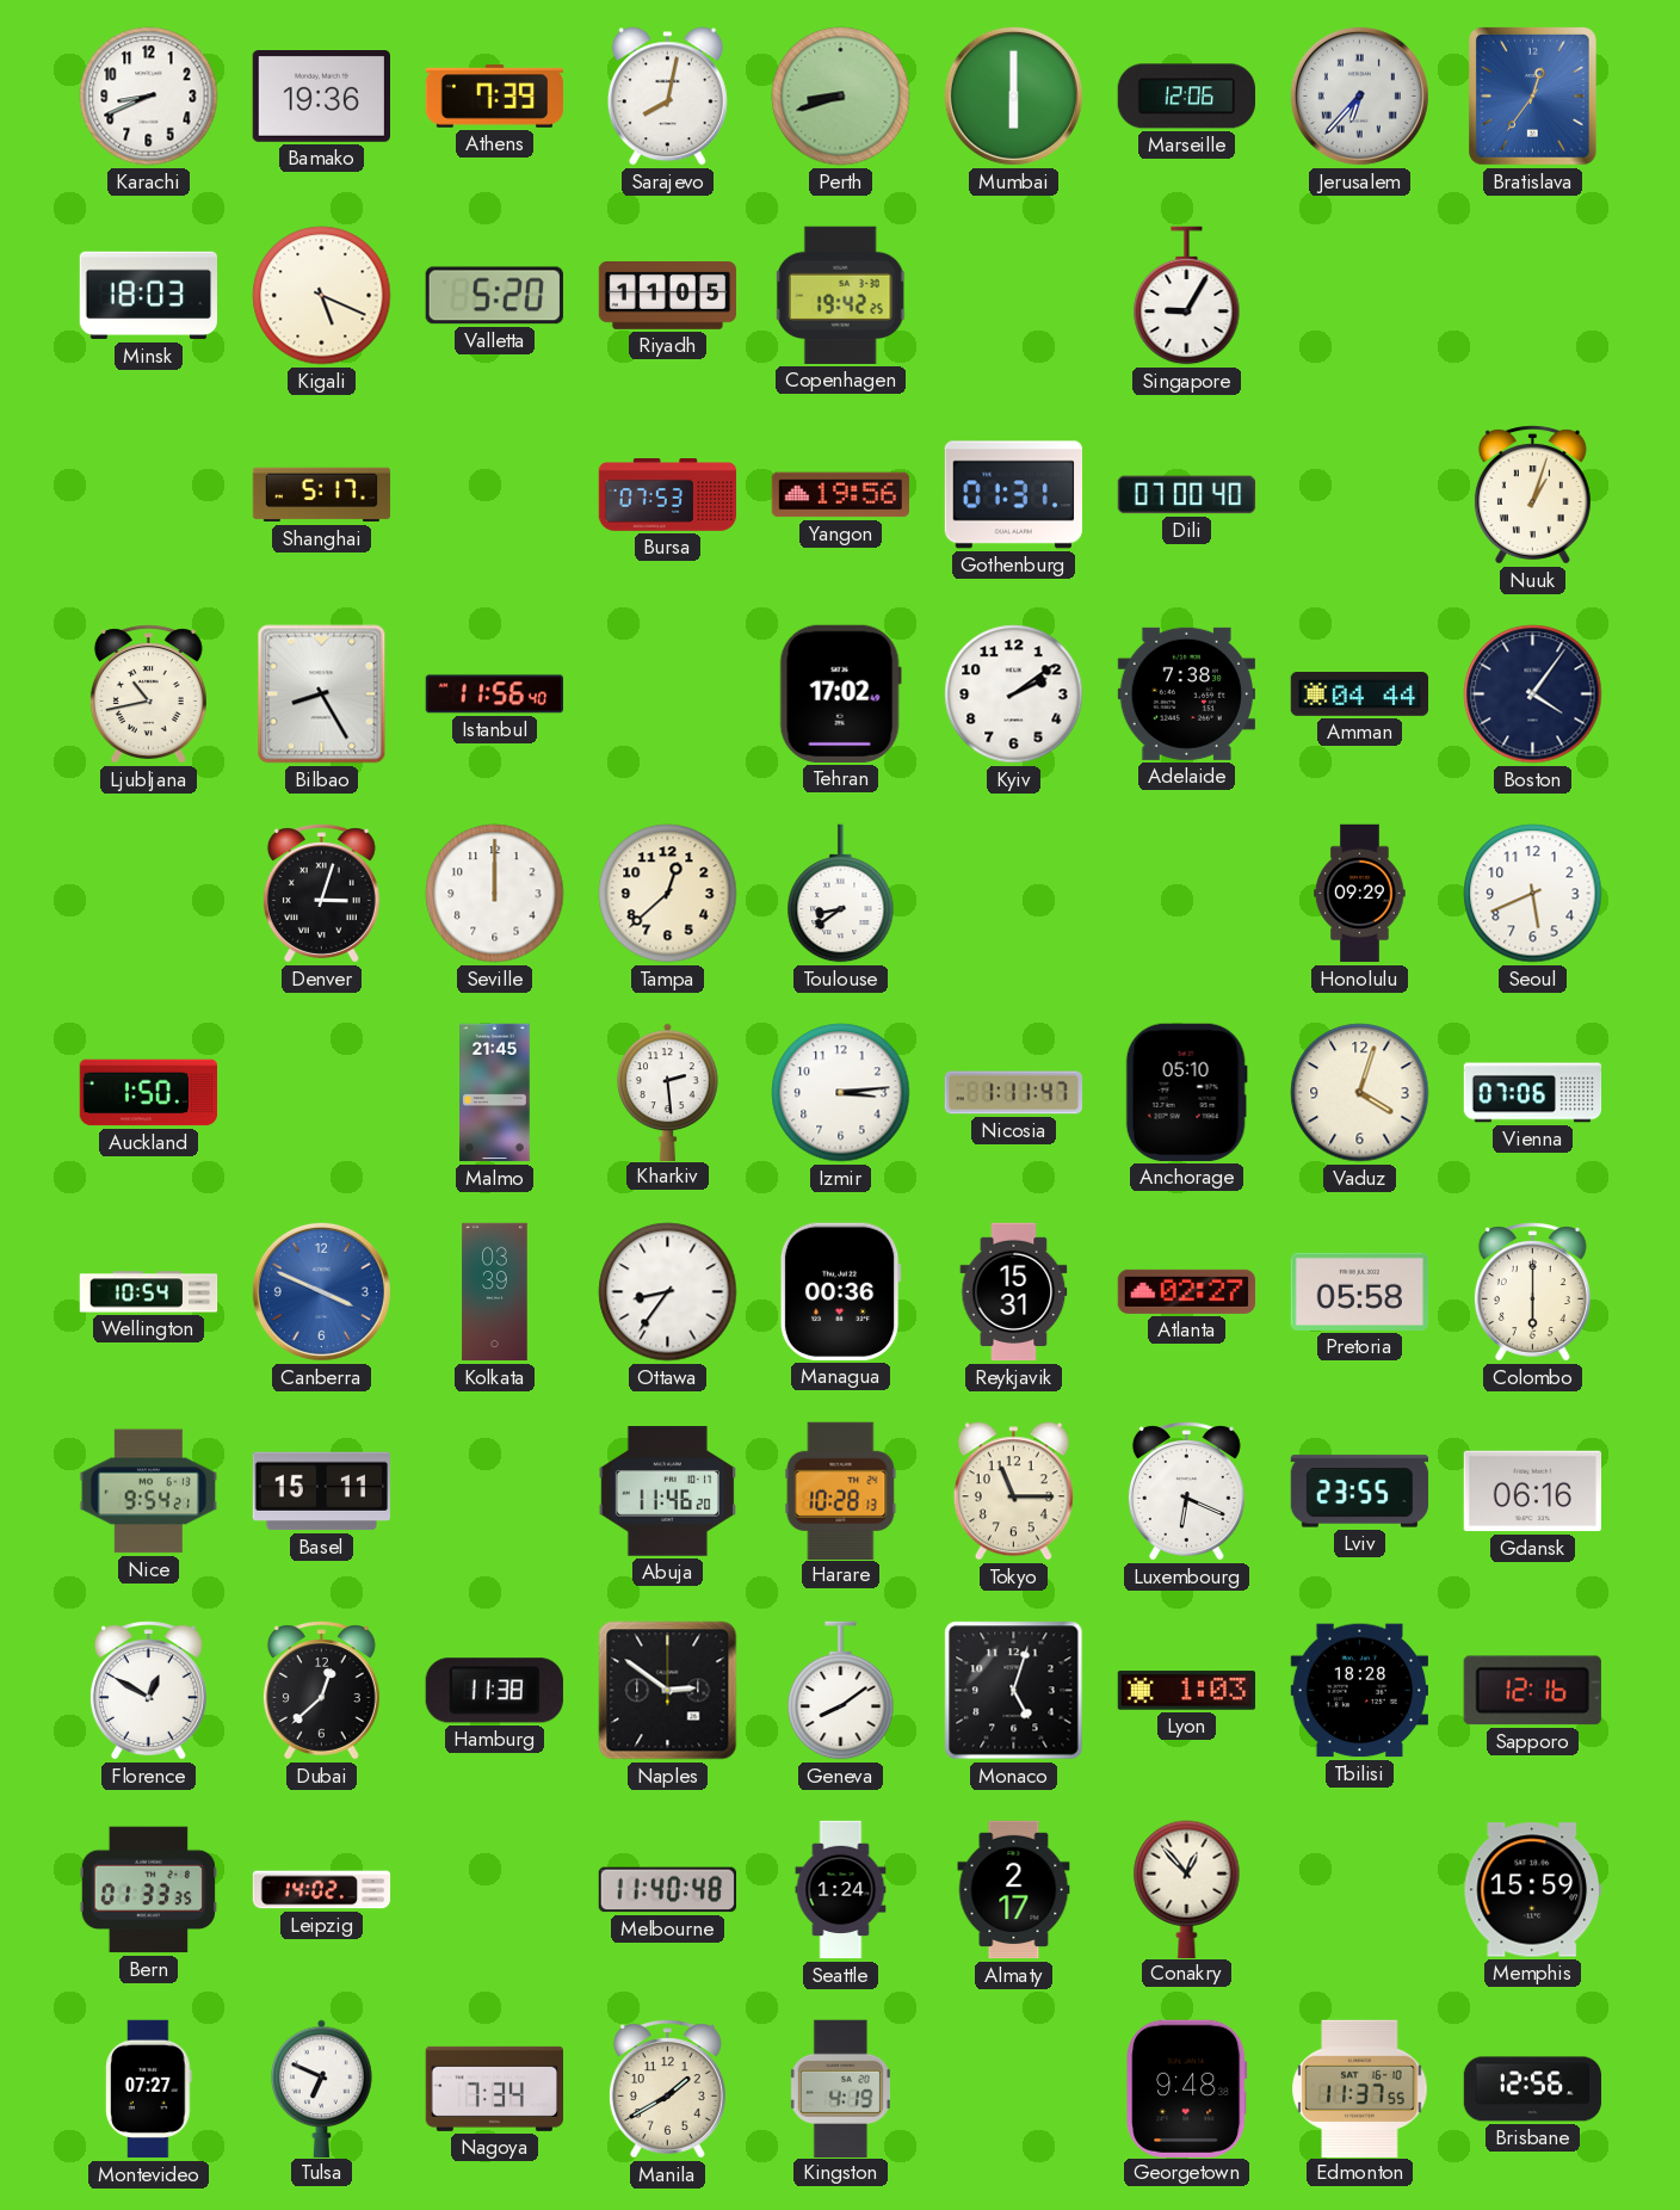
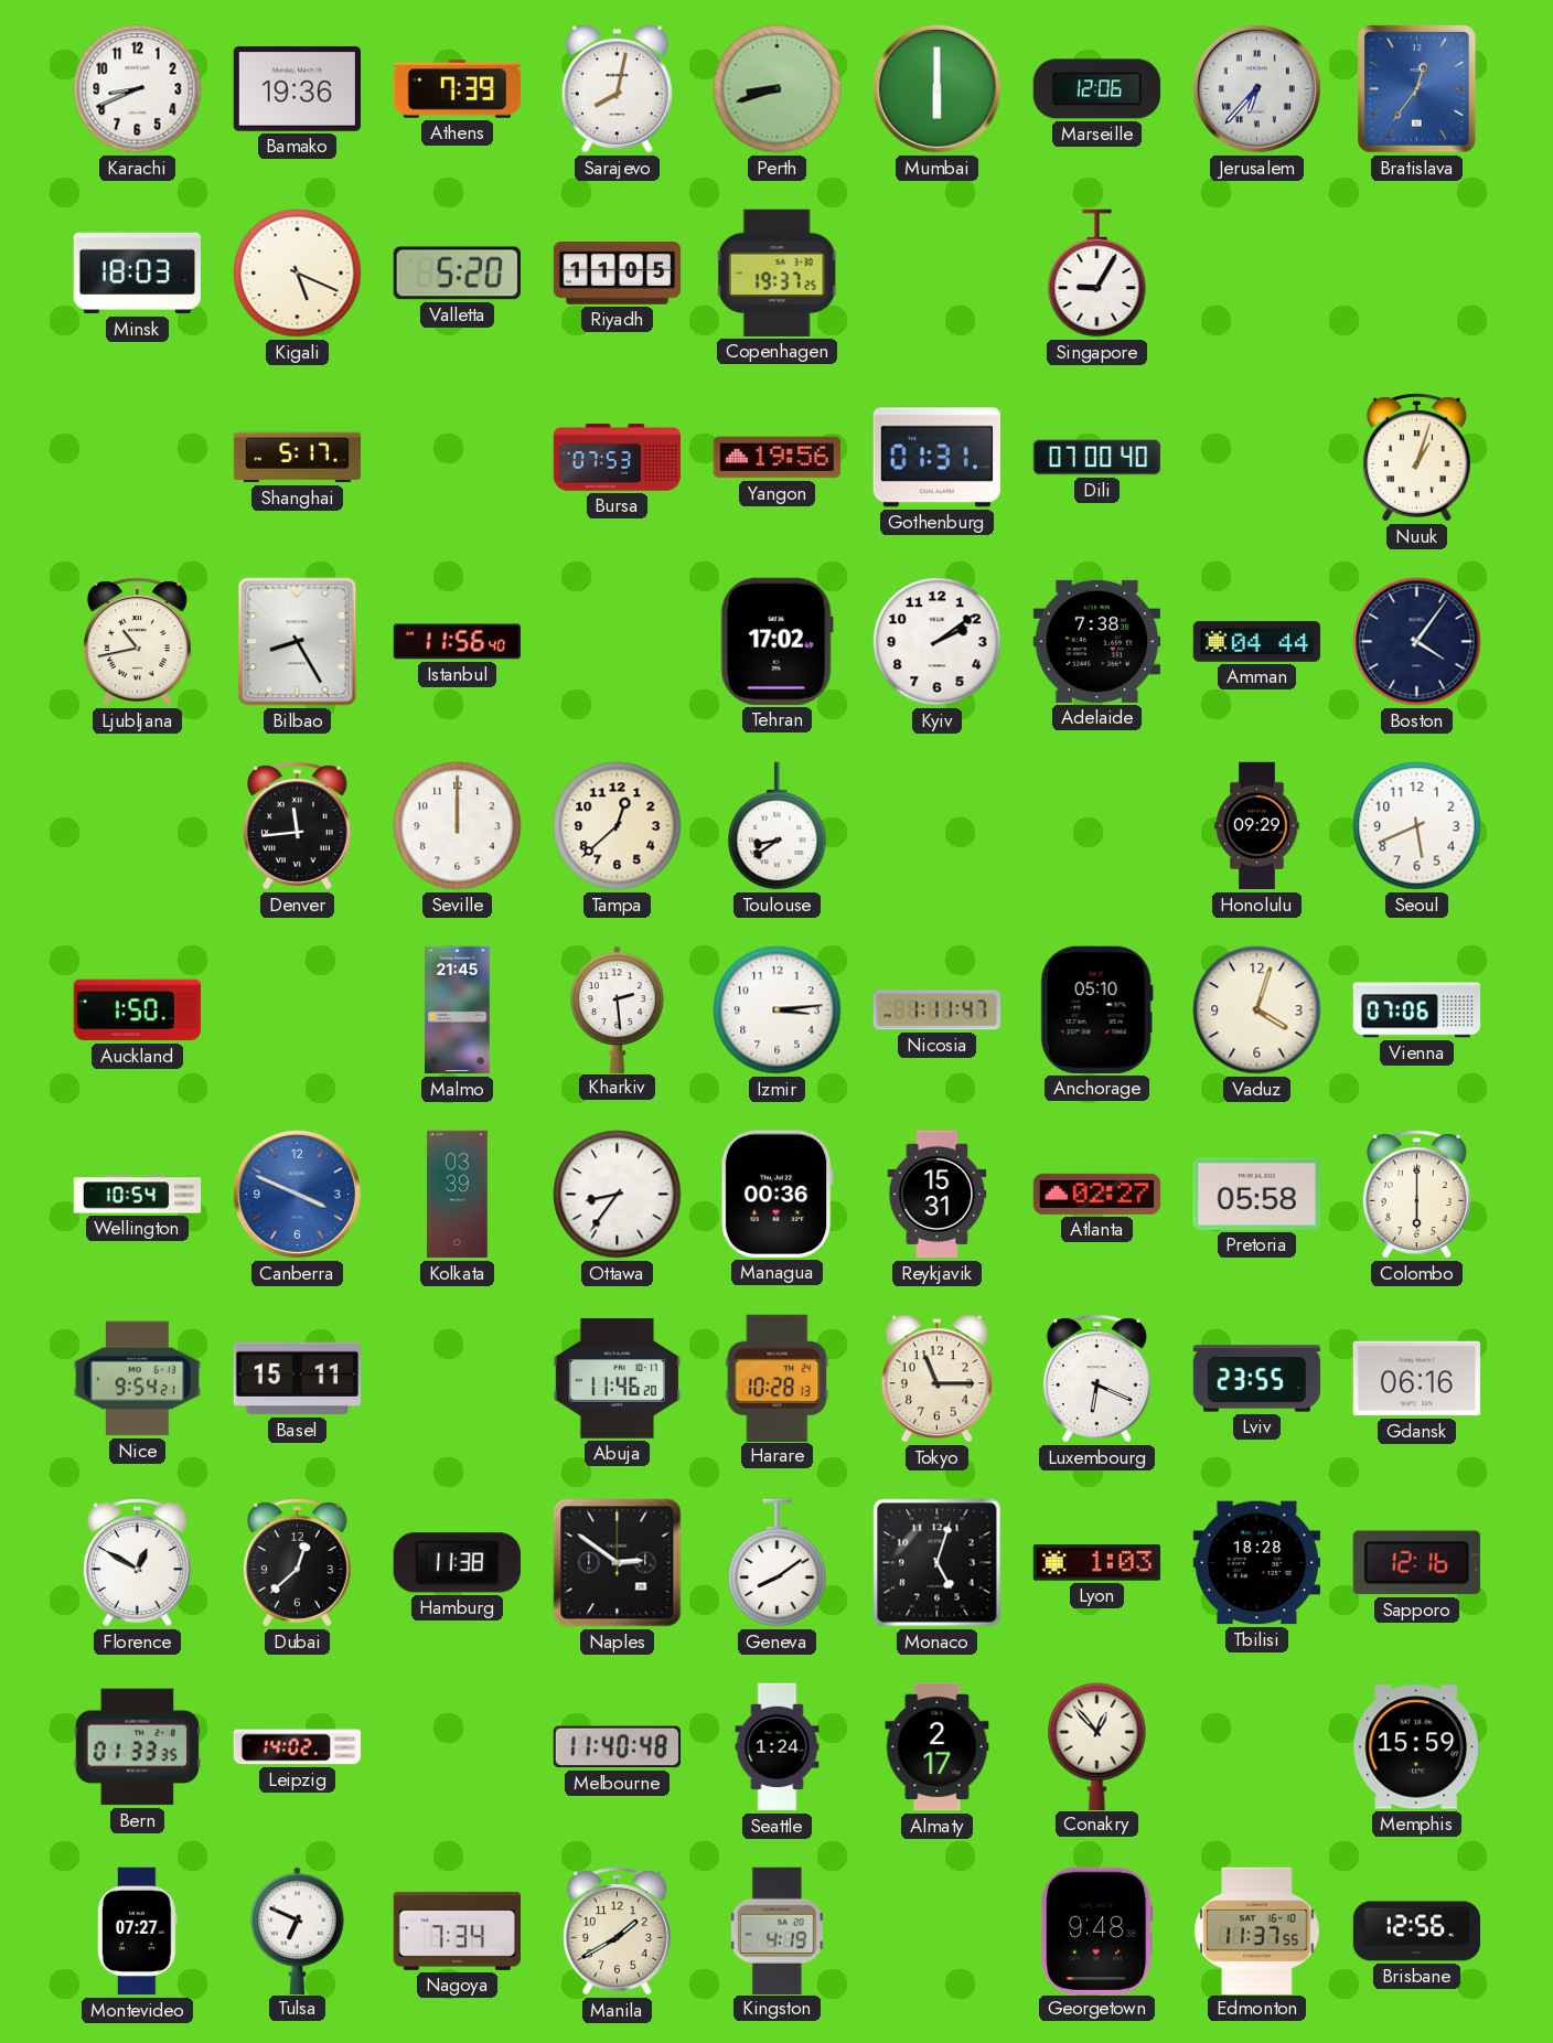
Copenhagen: 19:42 -> 19:37
Denver: 3:03 -> 11:44
